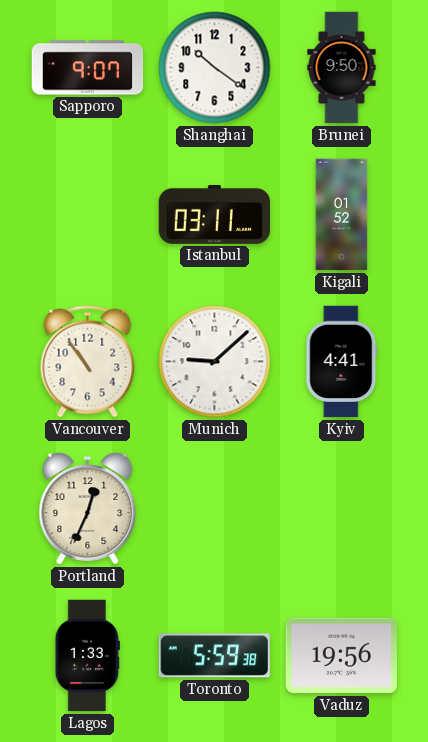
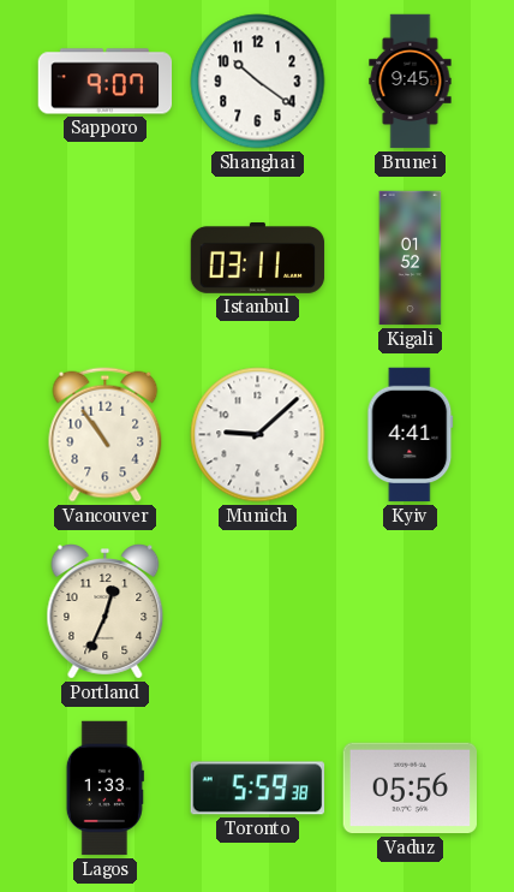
Brunei: 9:50 -> 9:45
Vaduz: 19:56 -> 05:56
